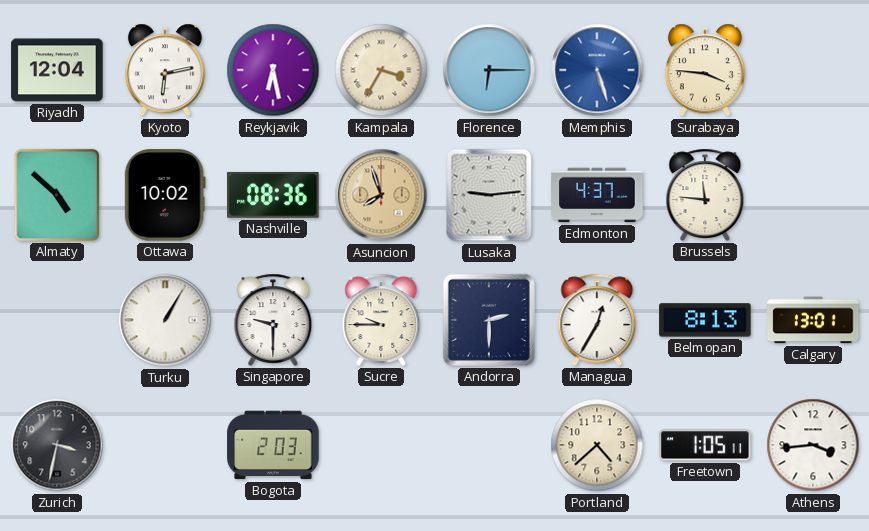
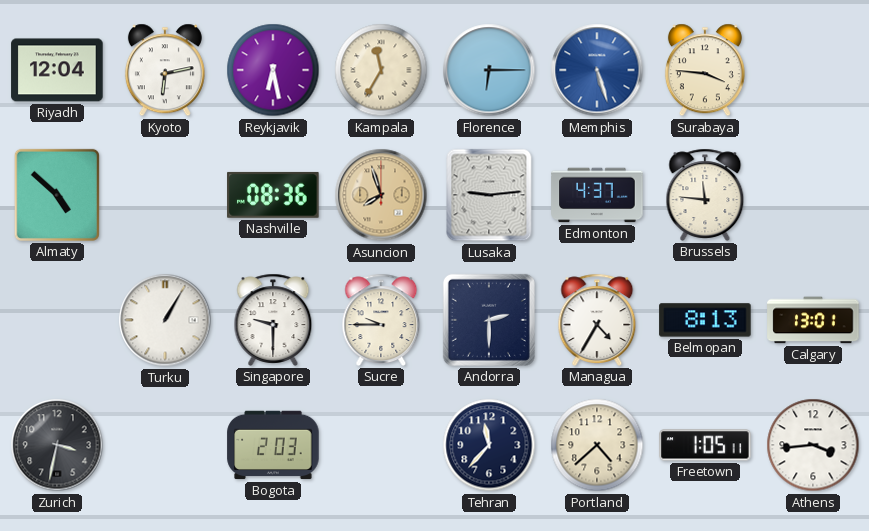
Kampala: 3:35 -> 11:35
Ottawa: 10:02 -> none
Managua: 12:35 -> 4:35
Tehran: none -> 11:37
